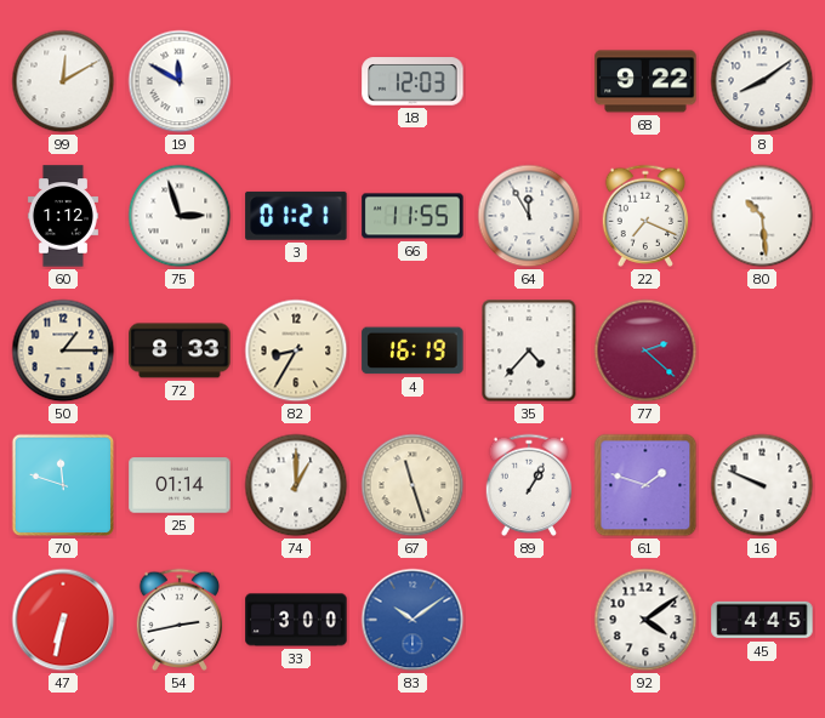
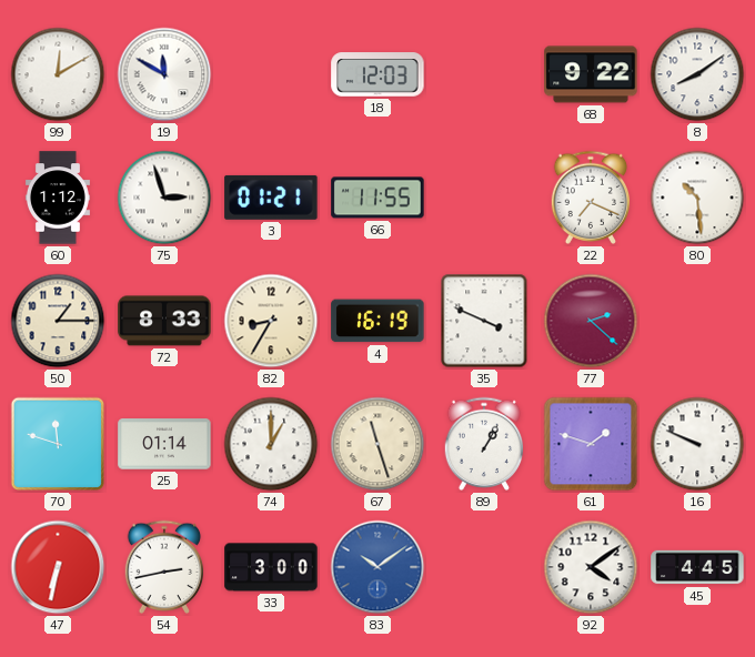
64: 11:55 -> none
35: 4:37 -> 3:49
